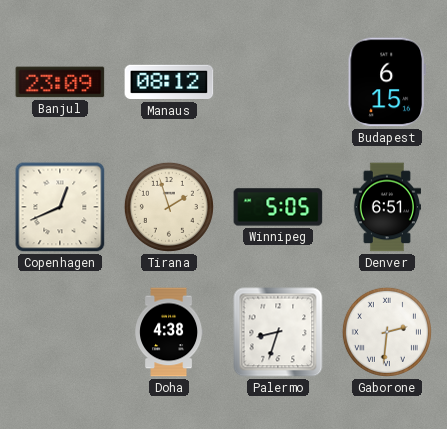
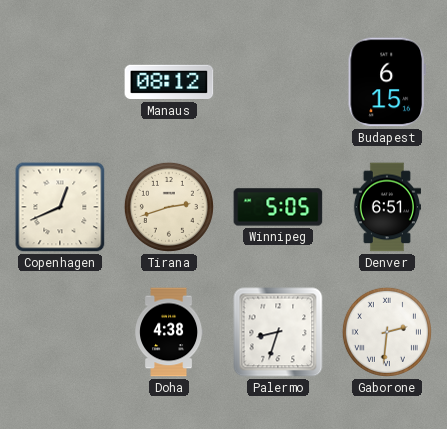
Banjul: 23:09 -> none
Tirana: 1:57 -> 2:42
